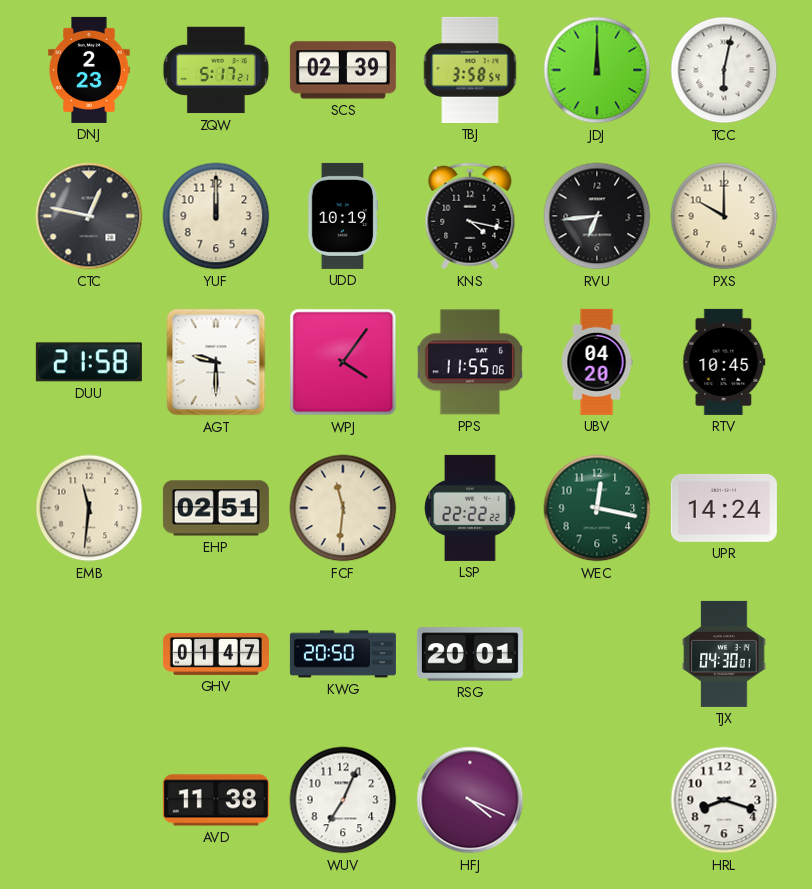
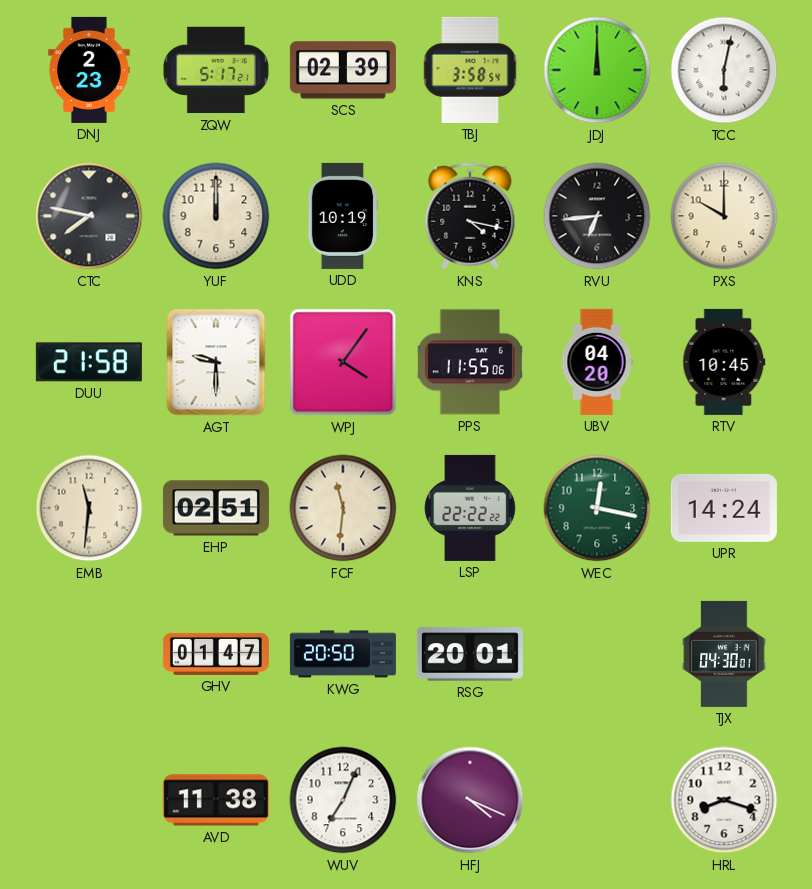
CTC: 12:47 -> 7:47
